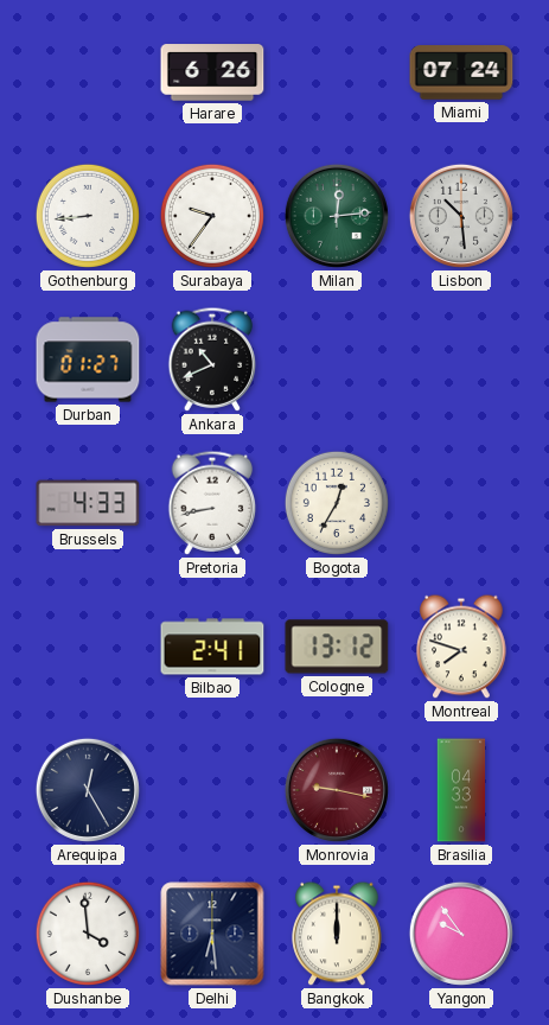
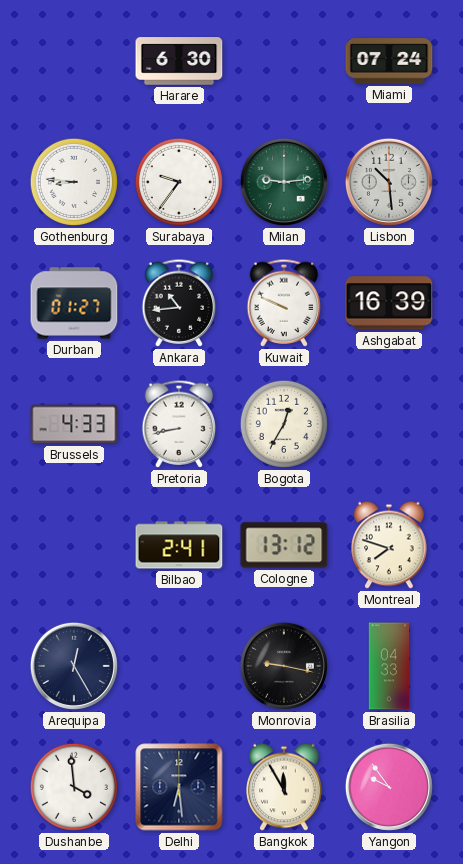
Harare: 6:26 -> 6:30
Gothenburg: 8:44 -> 8:46
Milan: 12:14 -> 9:14
Ankara: 10:41 -> 10:44
Kuwait: none -> 9:49
Ashgabat: none -> 16:39
Monrovia dial: burgundy -> black
Bangkok: 12:00 -> 11:55
